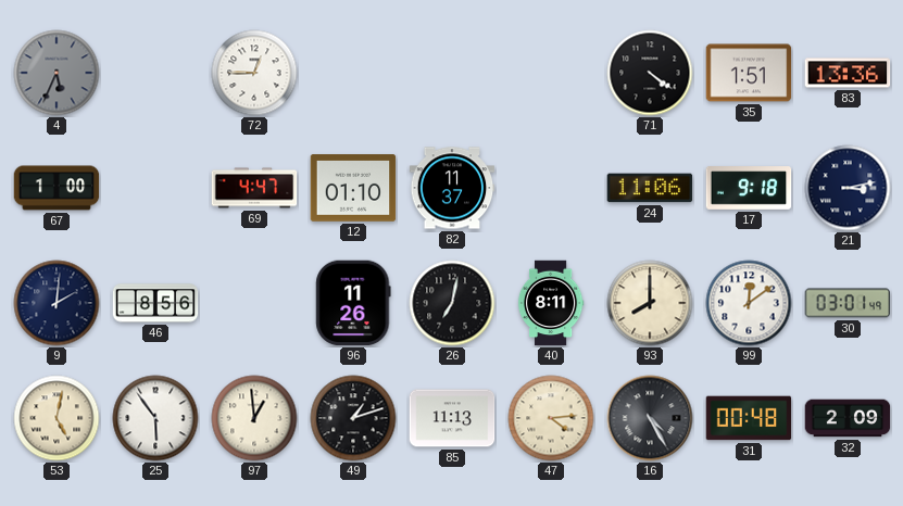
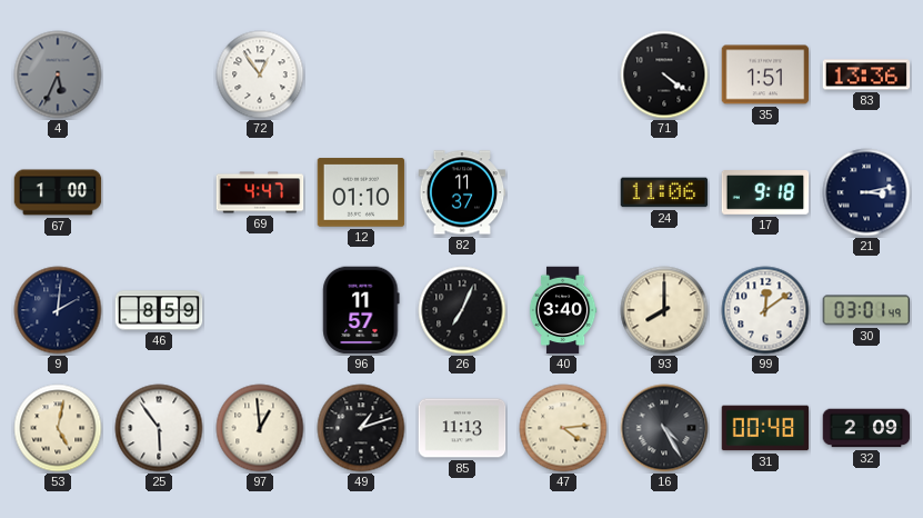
72: 12:45 -> 12:54
46: 8:56 -> 8:59
96: 11:26 -> 11:57
26: 7:02 -> 7:04
40: 8:11 -> 3:40
